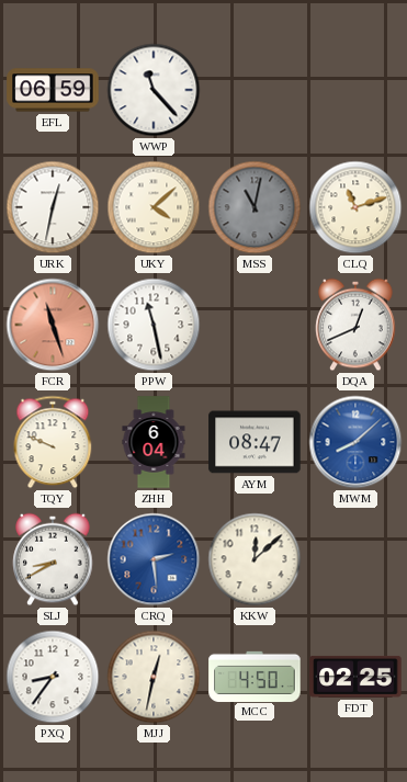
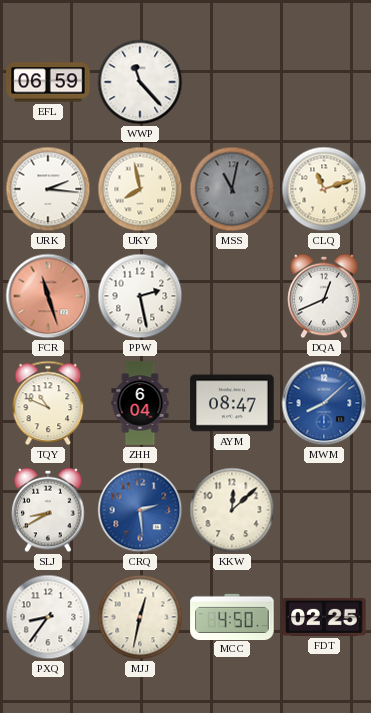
URK: 12:32 -> 2:16
UKY: 4:08 -> 7:58
PPW: 11:28 -> 2:28
TQY: 9:49 -> 10:49
